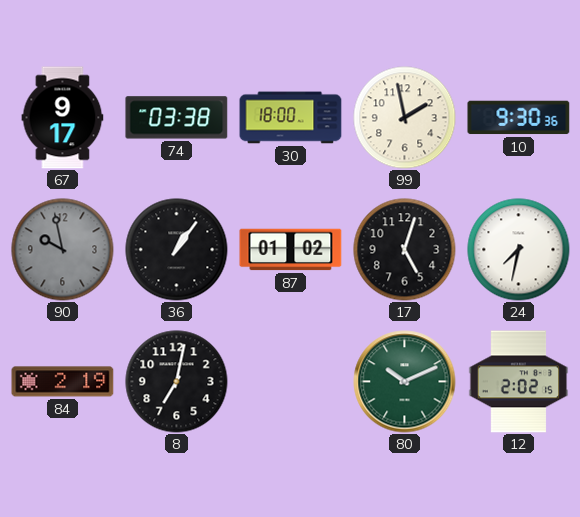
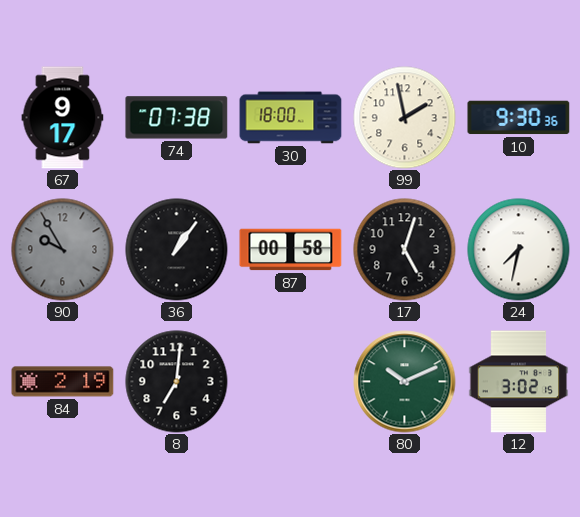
74: 03:38 -> 07:38
90: 9:58 -> 9:55
87: 01:02 -> 00:58
8: 7:02 -> 7:01
12: 2:02 -> 3:02
